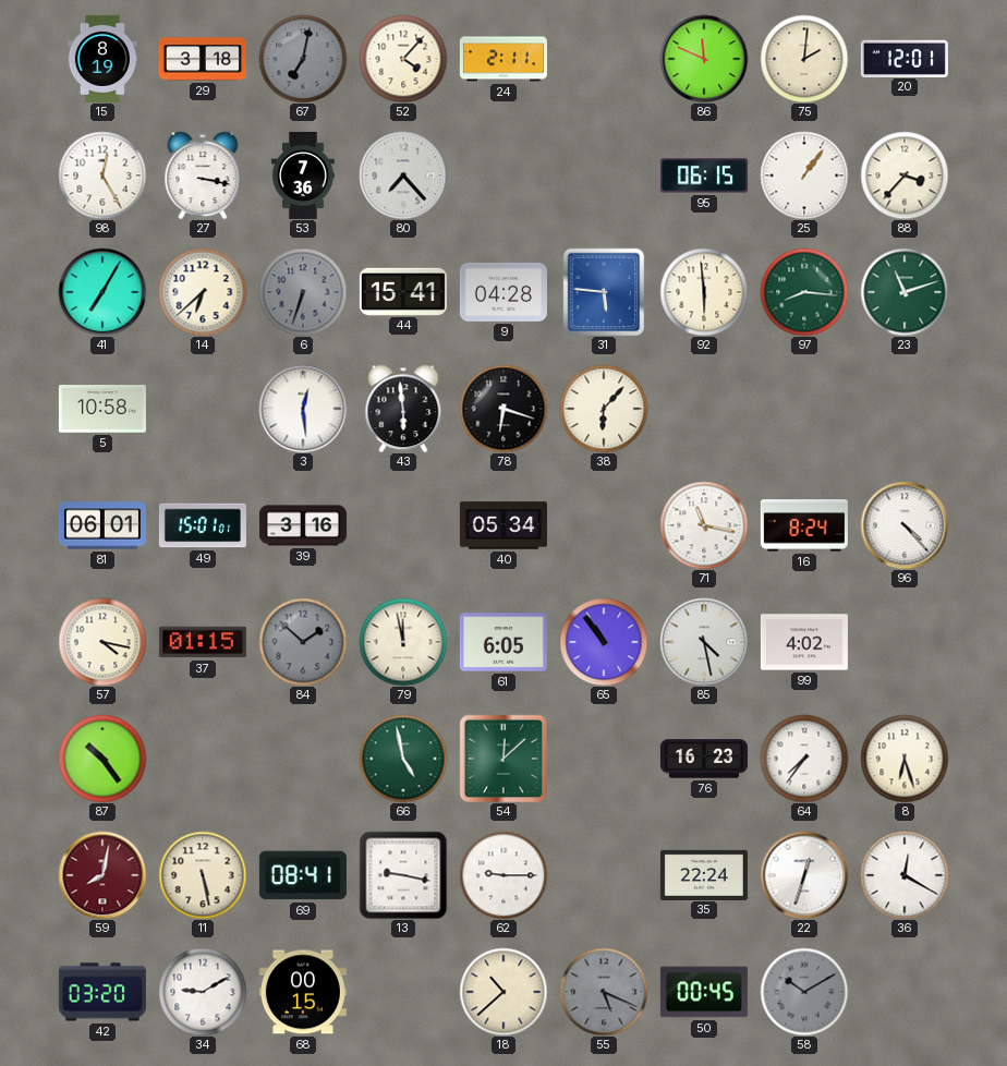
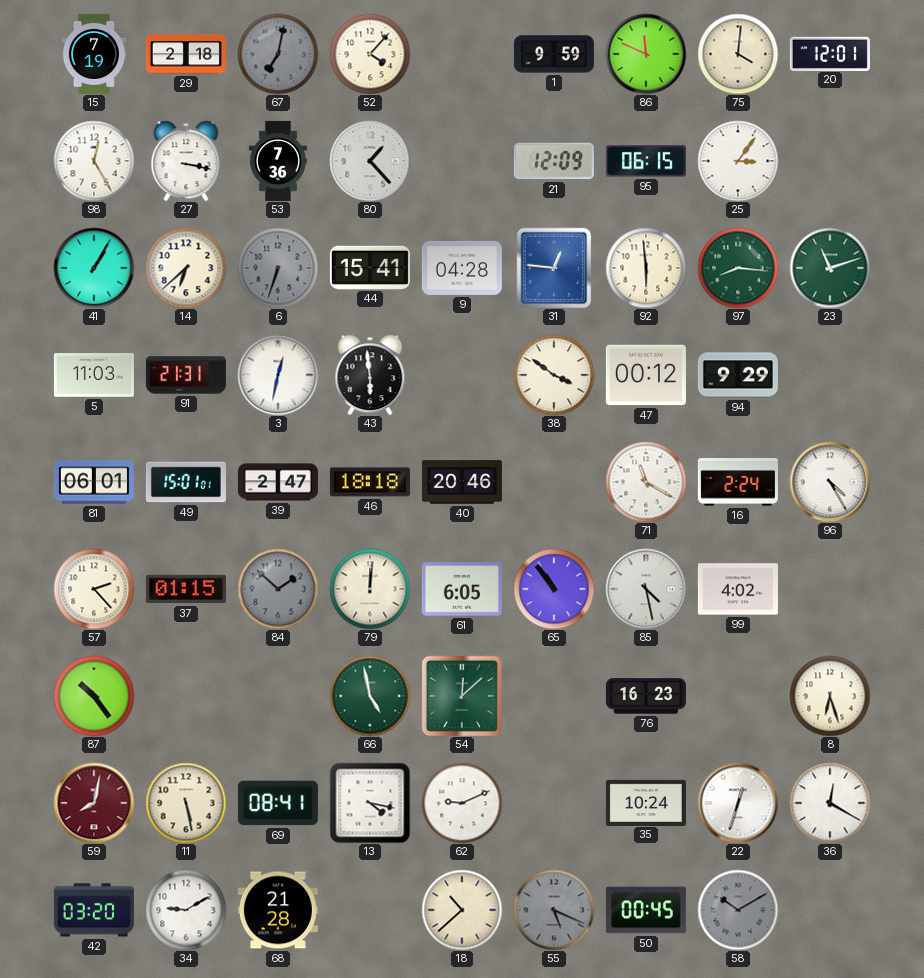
15: 8:19 -> 7:19
29: 3:18 -> 2:18
24: 2:11 -> none
1: none -> 9:59
75: 2:01 -> 4:01
80: 7:23 -> 1:23
21: none -> 12:09
25: 1:06 -> 3:06
88: 3:37 -> none
41: 7:05 -> 1:05
31: 5:46 -> 12:46
5: 10:58 -> 11:03
91: none -> 21:31
3: 12:29 -> 12:32
78: 6:18 -> none
38: 6:07 -> 3:51
47: none -> 00:12
94: none -> 9:29
39: 3:16 -> 2:47
46: none -> 18:18
40: 05:34 -> 20:46
71: 11:17 -> 11:20
16: 8:24 -> 2:24
96: 4:23 -> 4:25
57: 4:17 -> 2:23
79: 11:58 -> 12:01
64: 7:36 -> none
13: 9:17 -> 4:17
62: 9:15 -> 9:11
35: 22:24 -> 10:24
68: 00:15 -> 21:28
